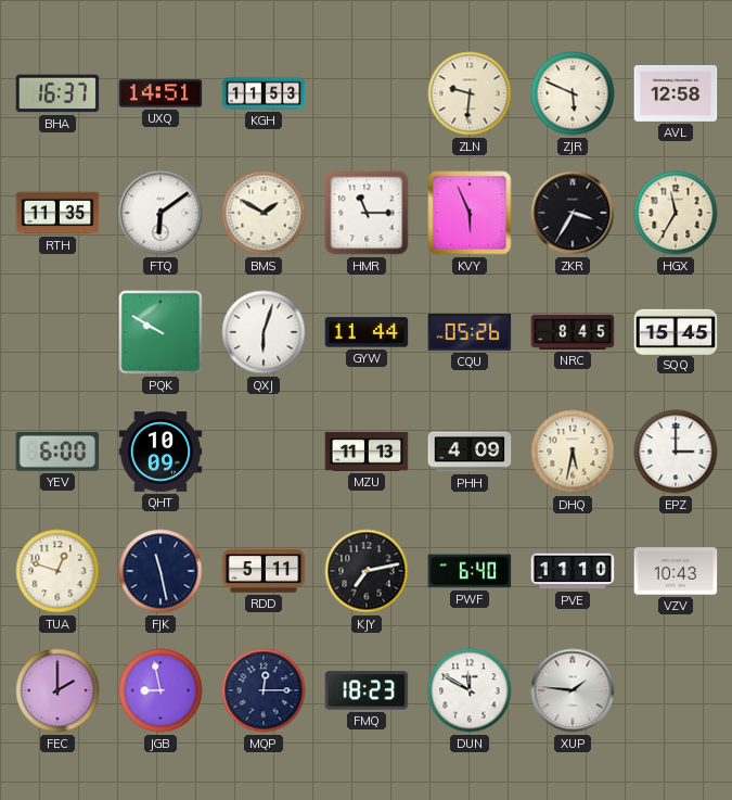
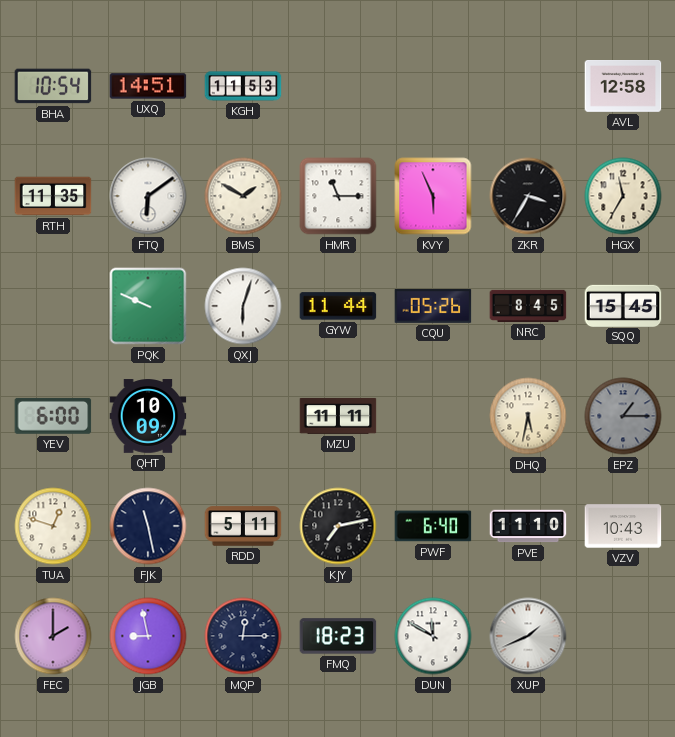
BHA: 16:37 -> 10:54
ZLN: 9:31 -> none
ZJR: 5:49 -> none
PQK: 9:50 -> 9:49
MZU: 11:13 -> 11:11
PHH: 4:09 -> none
EPZ: 3:00 -> 1:15
EPZ dial: white -> grey
XUP: 1:46 -> 1:41
